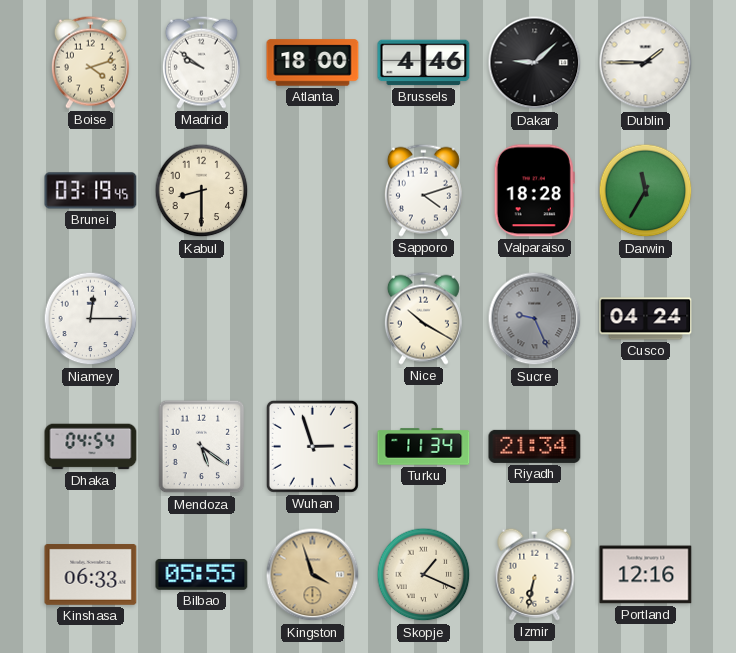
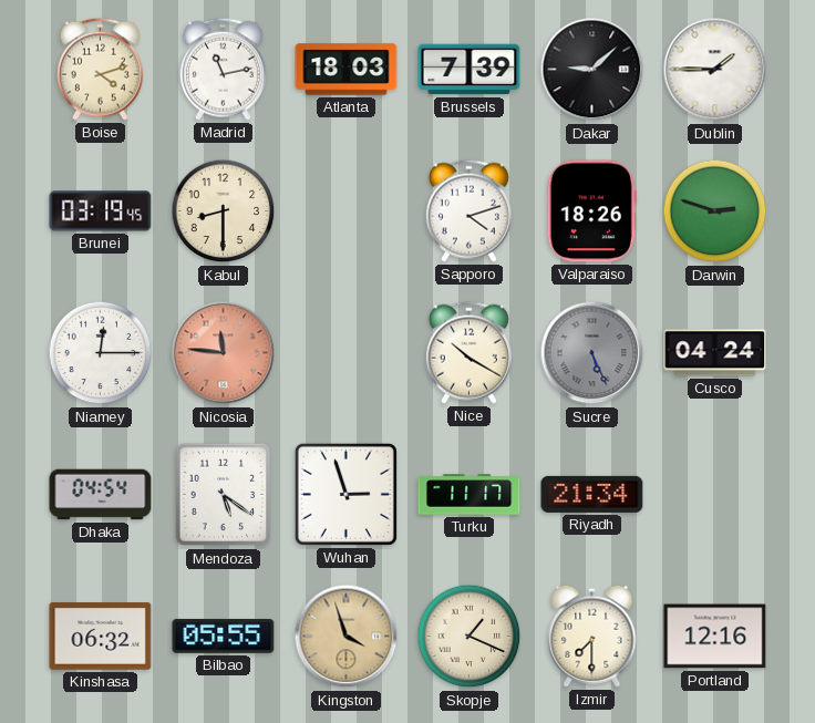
Madrid: 9:51 -> 11:13
Atlanta: 18:00 -> 18:03
Brussels: 4:46 -> 7:39
Valparaiso: 18:28 -> 18:26
Darwin: 11:35 -> 2:48
Nicosia: none -> 11:46
Sucre: 9:26 -> 5:26
Turku: 11:34 -> 11:17
Kinshasa: 06:33 -> 06:32
Izmir: 6:32 -> 7:30
